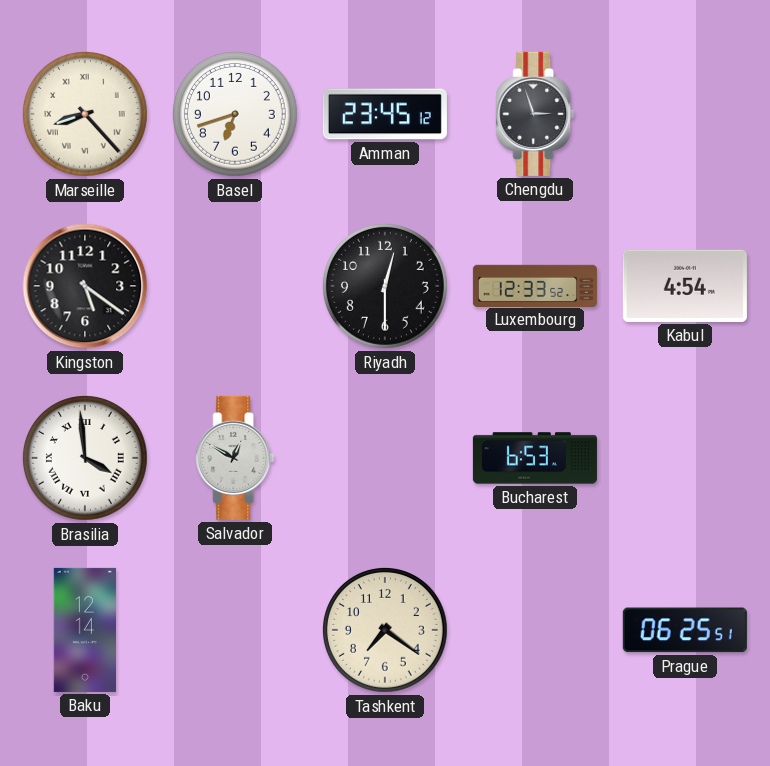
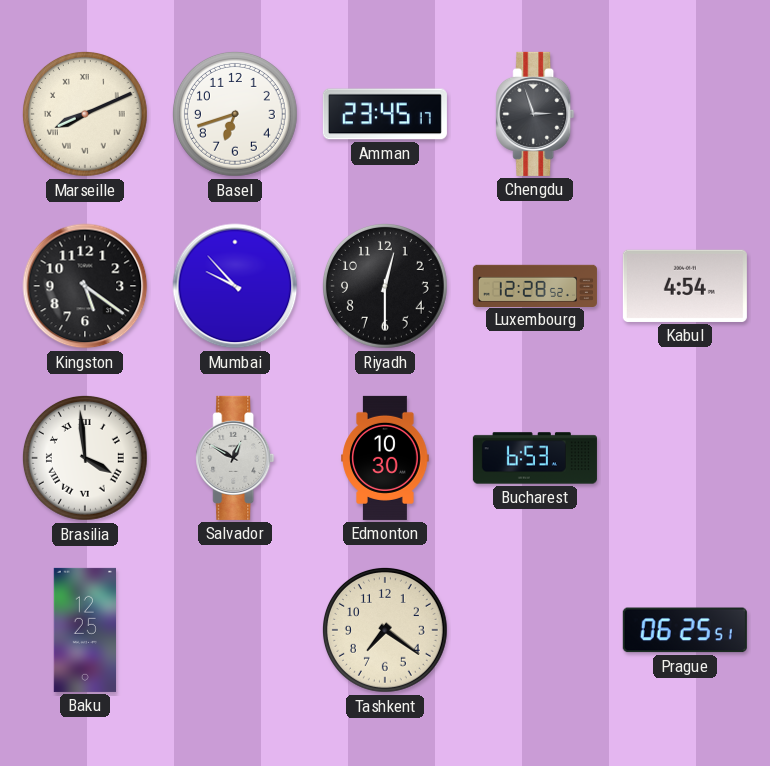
Marseille: 8:23 -> 8:11
Amman: 23:45:12 -> 23:45:17
Mumbai: none -> 9:53
Luxembourg: 12:33 -> 12:28
Edmonton: none -> 10:30
Baku: 12:14 -> 12:25
